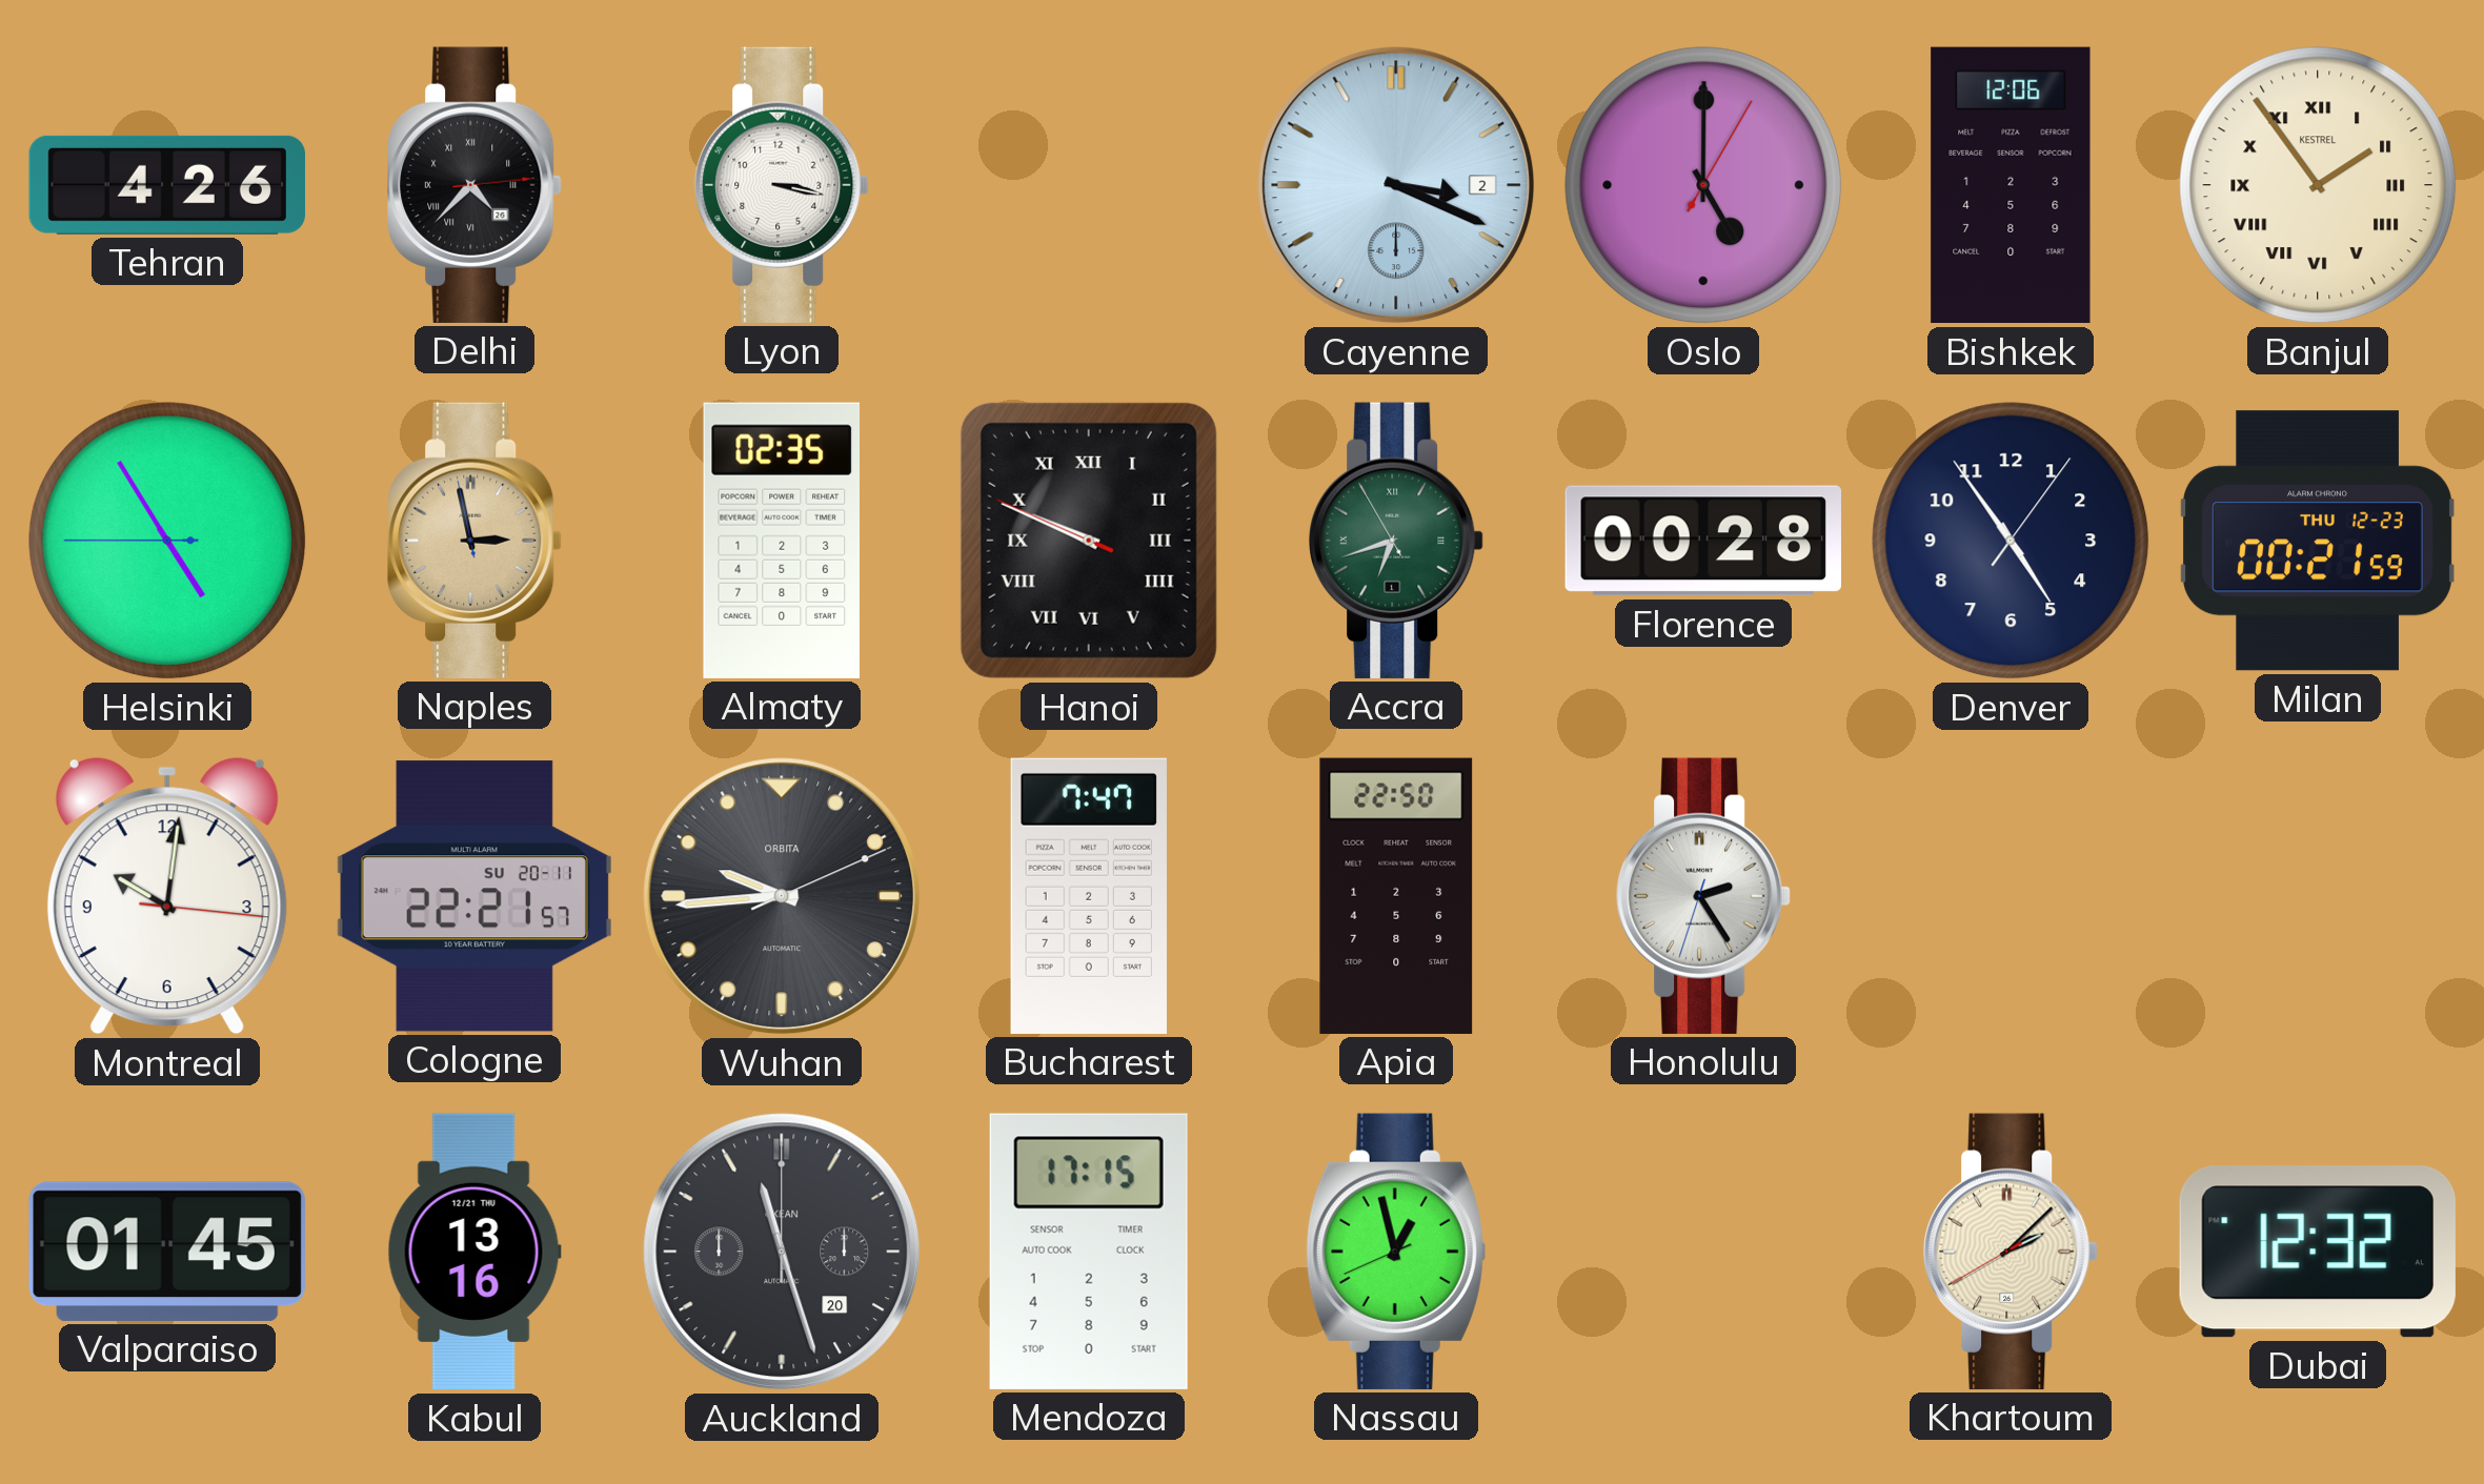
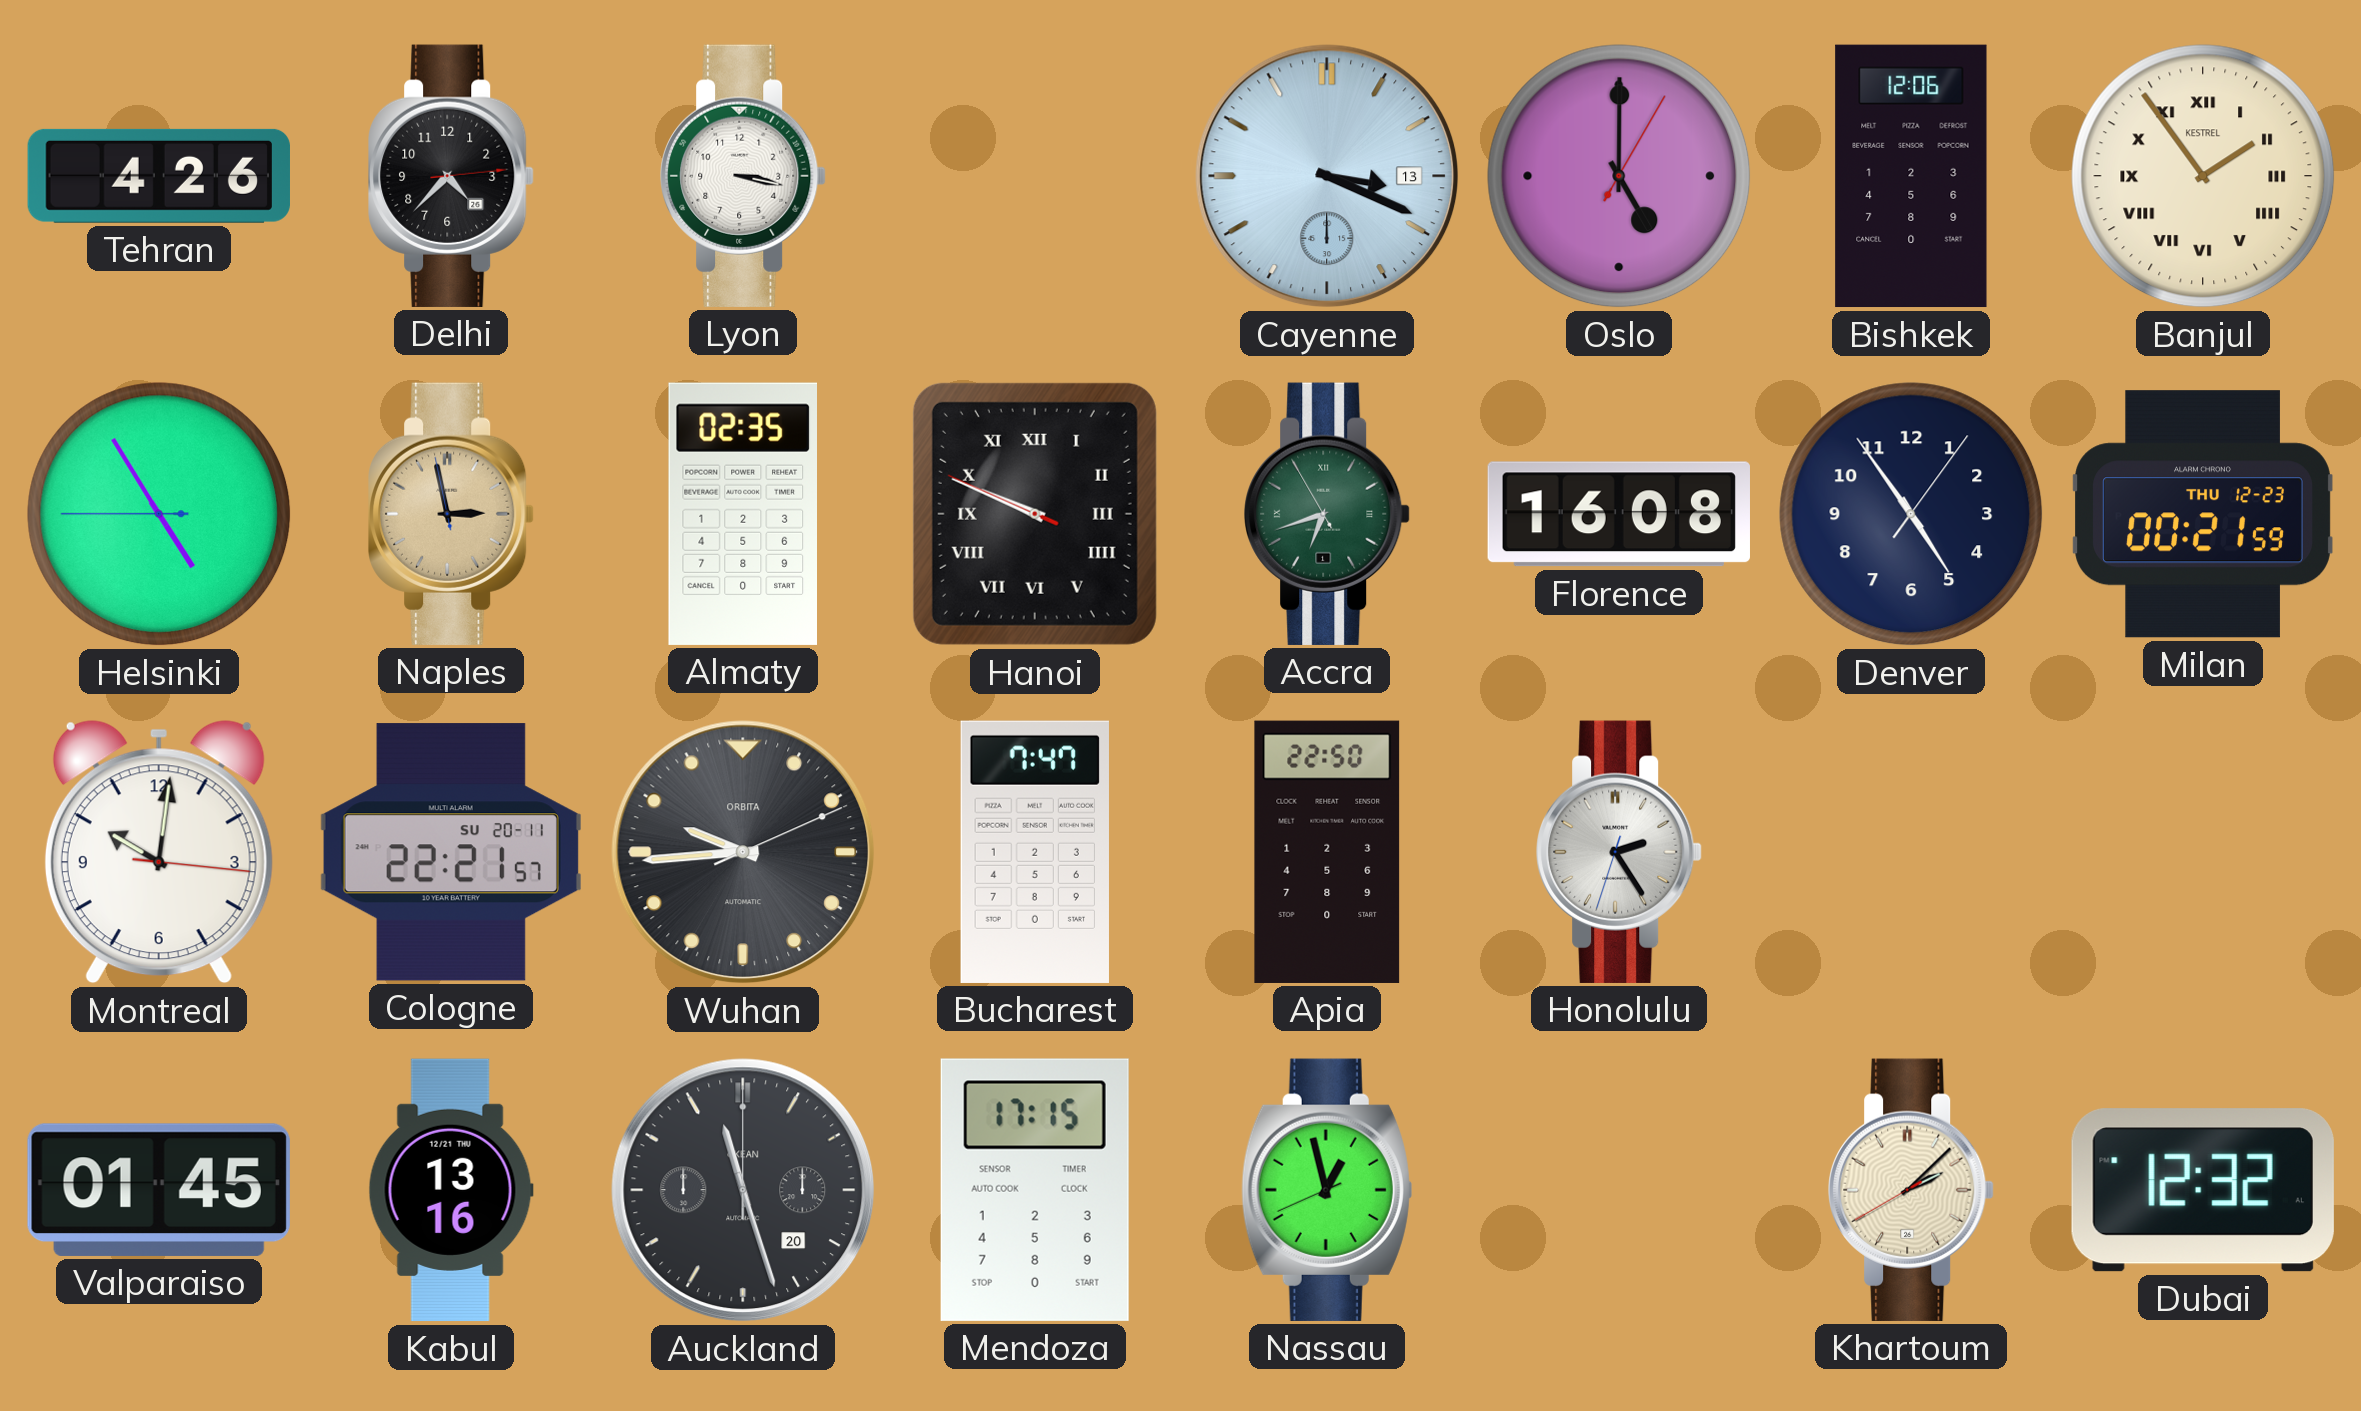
Delhi numerals: Roman -> Arabic
Cayenne date: 2 -> 13
Florence: 00:28 -> 16:08
